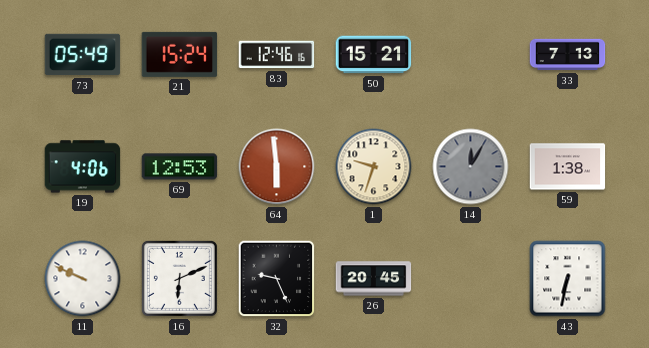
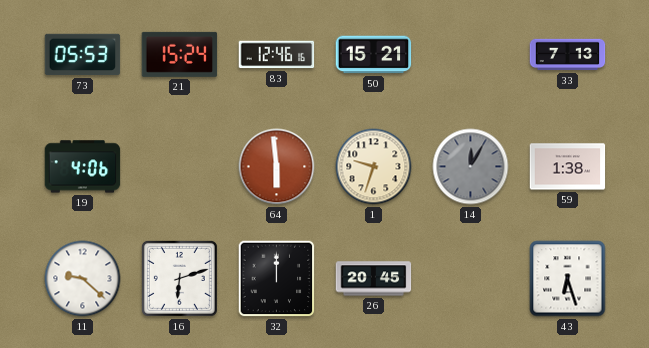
73: 05:49 -> 05:53
69: 12:53 -> none
11: 9:49 -> 9:22
16: 6:11 -> 6:12
32: 9:26 -> 12:00
43: 6:32 -> 6:27
